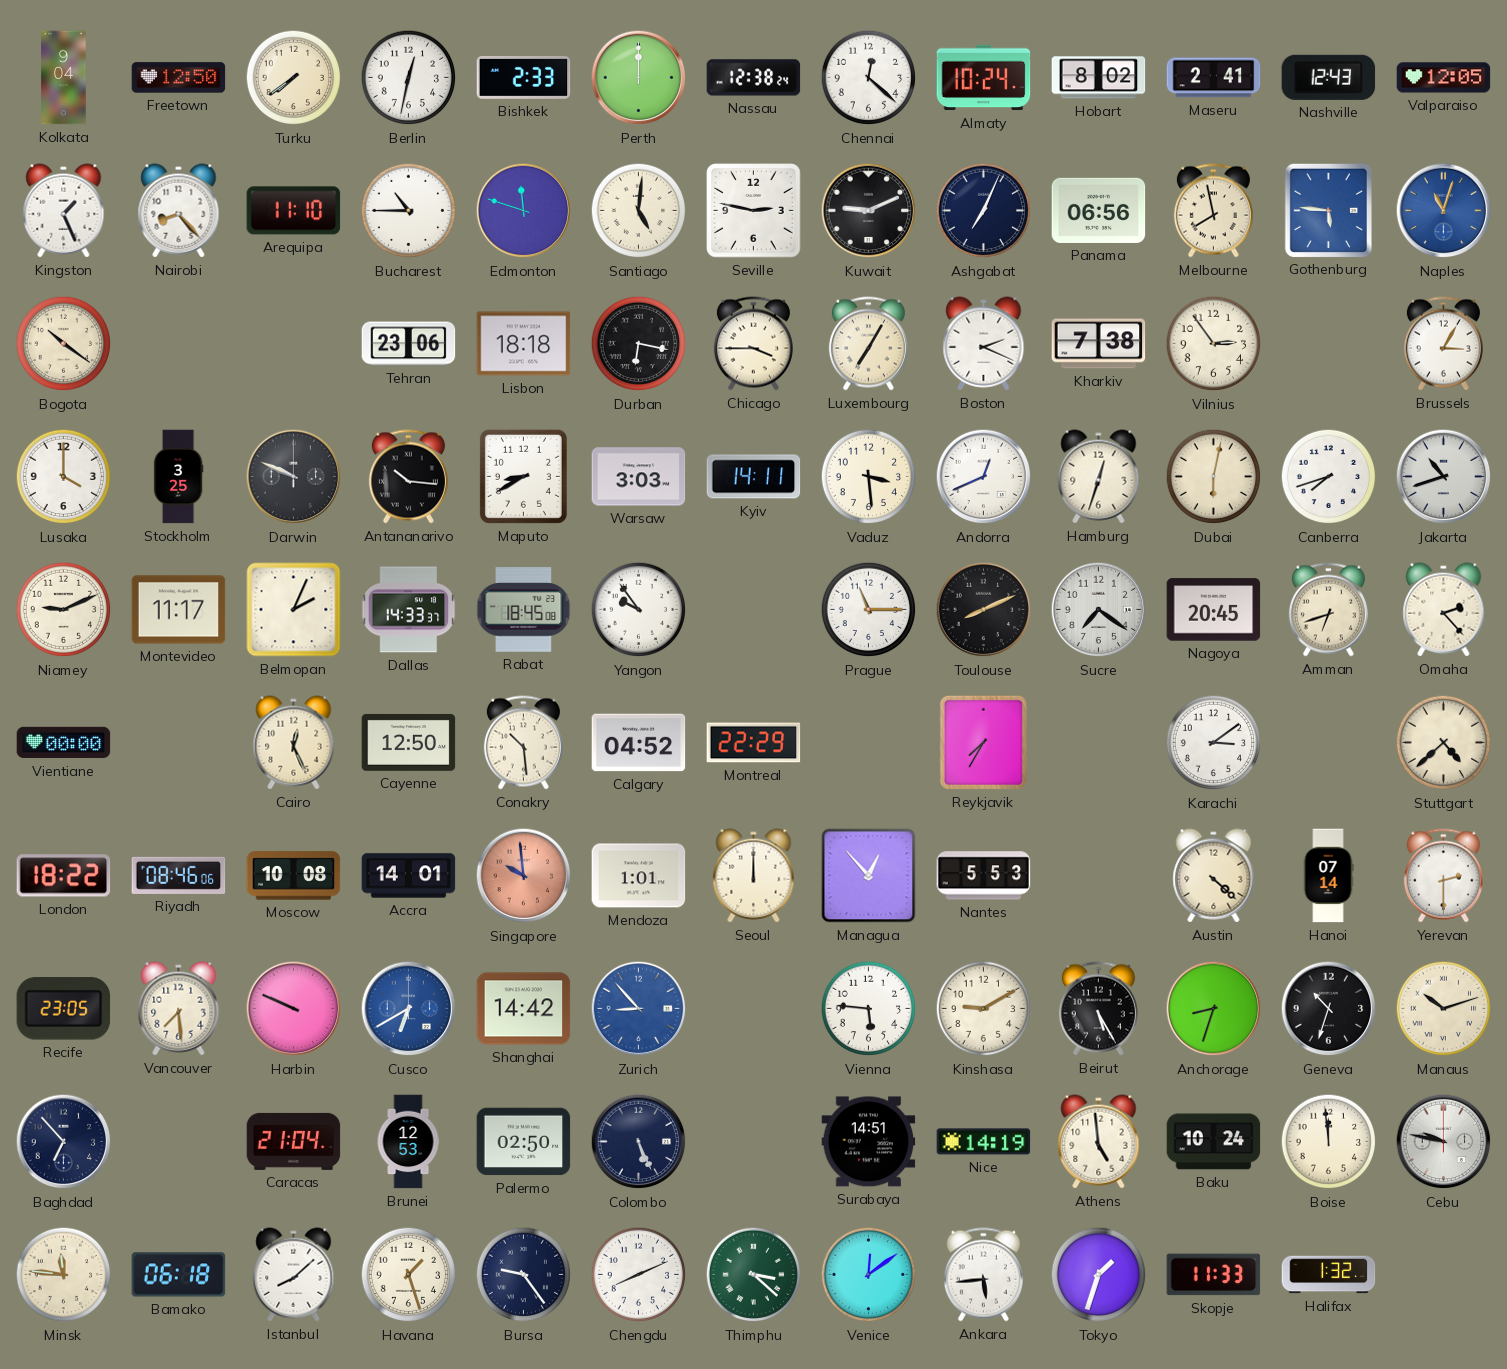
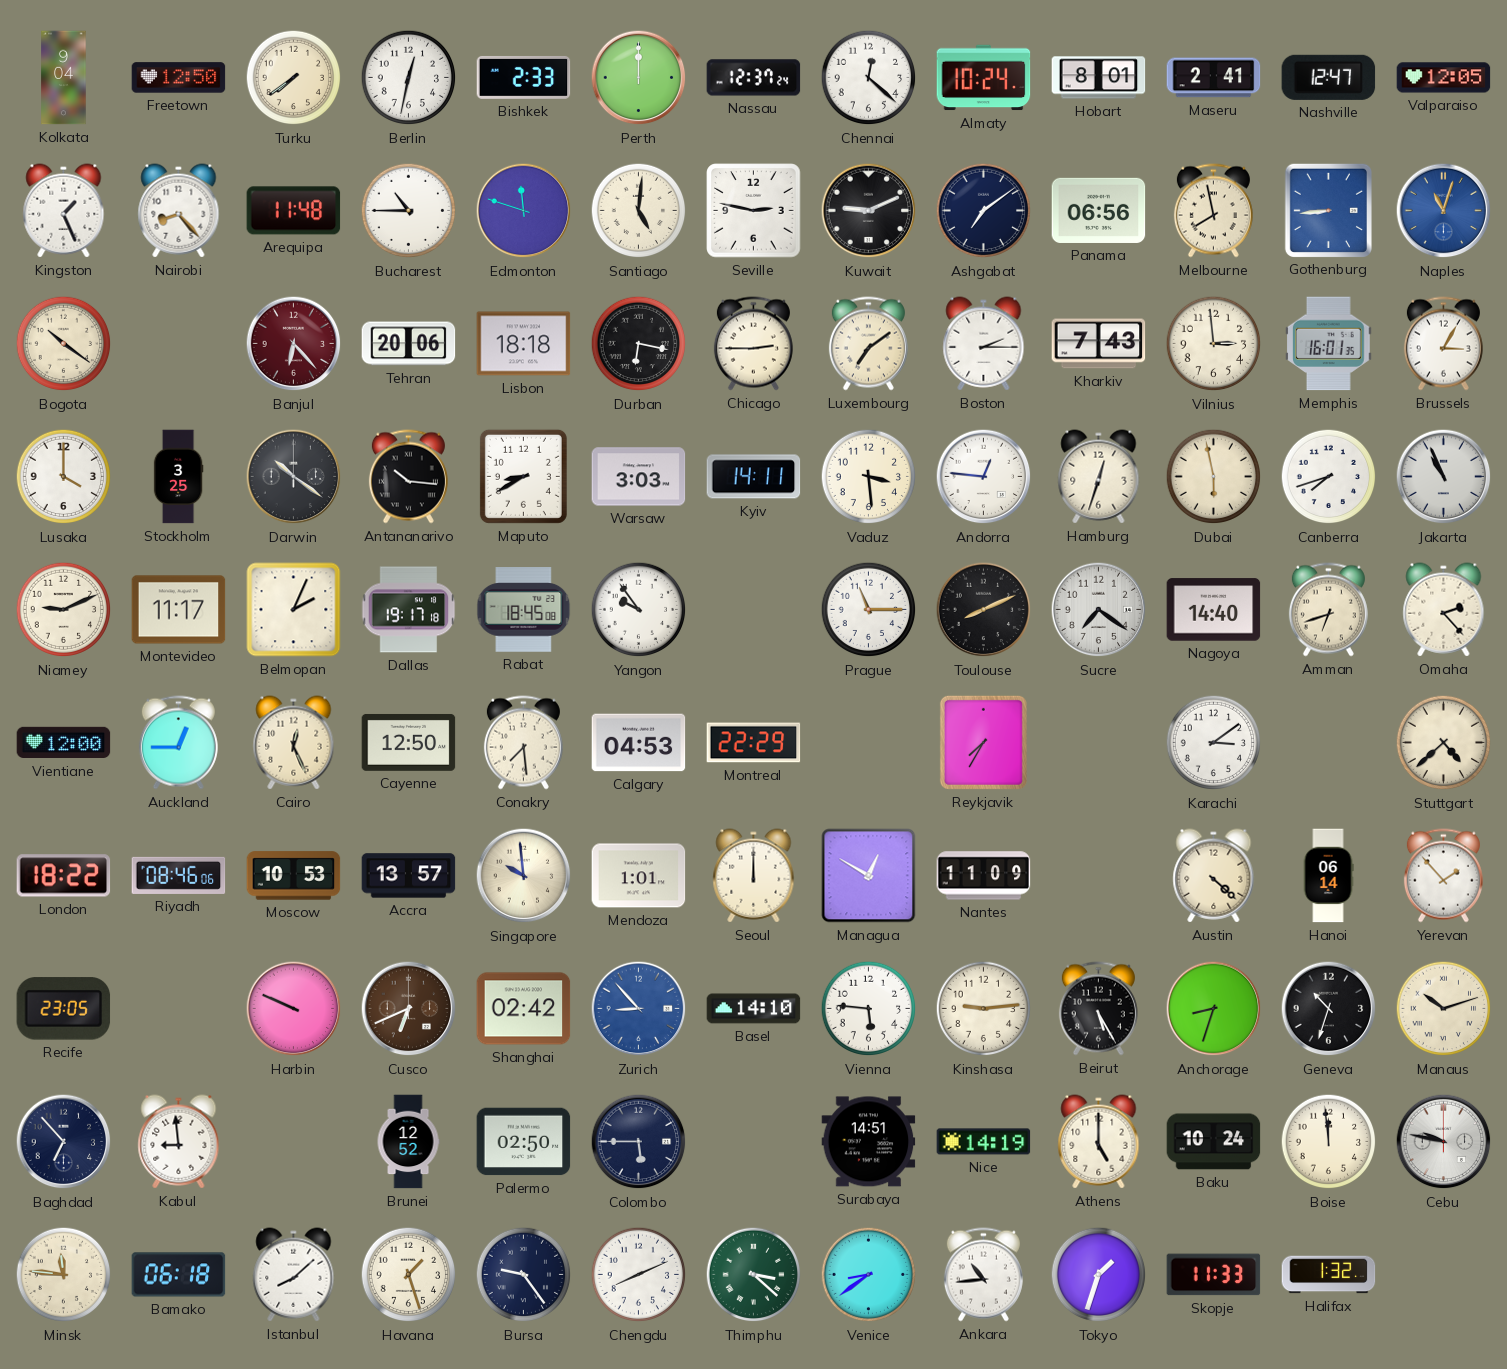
Nassau: 12:38 -> 12:37
Hobart: 8:02 -> 8:01
Nashville: 12:43 -> 12:47
Arequipa: 11:10 -> 11:48
Ashgabat: 7:04 -> 7:09
Gothenburg: 5:46 -> 8:44
Banjul: none -> 6:23
Tehran: 23:06 -> 20:06
Chicago: 3:45 -> 2:45
Luxembourg: 7:05 -> 7:09
Boston: 2:19 -> 2:15
Kharkiv: 7:38 -> 7:43
Vilnius: 2:54 -> 2:59
Memphis: none -> 16:01
Darwin: 9:49 -> 10:21
Andorra: 12:41 -> 12:46
Dubai: 6:02 -> 5:58
Jakarta: 10:42 -> 10:56
Dallas: 14:33 -> 19:17
Nagoya: 20:45 -> 14:40
Vientiane: 00:00 -> 12:00
Auckland: none -> 12:45
Conakry: 10:29 -> 7:29
Calgary: 04:52 -> 04:53
Moscow: 10:08 -> 10:53
Accra: 14:01 -> 13:57
Singapore dial: salmon -> cream
Managua: 12:53 -> 12:50
Nantes: 5:53 -> 11:09
Hanoi: 07:14 -> 06:14
Yerevan: 2:30 -> 1:53
Vancouver: 7:29 -> none
Cusco: 6:40 -> 6:41
Cusco dial: blue -> brown
Shanghai: 14:42 -> 02:42
Basel: none -> 14:10
Kinshasa: 9:10 -> 9:14
Kabul: none -> 8:59
Caracas: 21:04 -> none
Brunei: 12:53 -> 12:52
Colombo: 5:26 -> 5:45
Athens: 4:59 -> 5:00
Venice: 12:09 -> 8:39
Ankara: 5:44 -> 10:44
